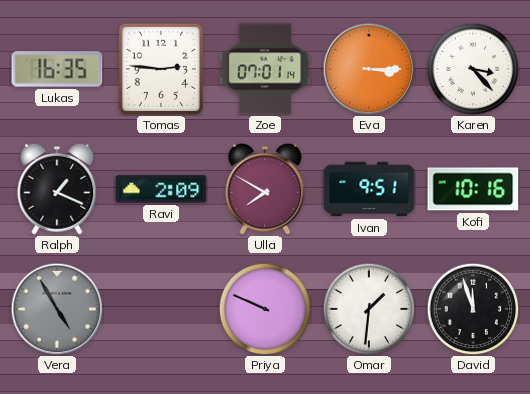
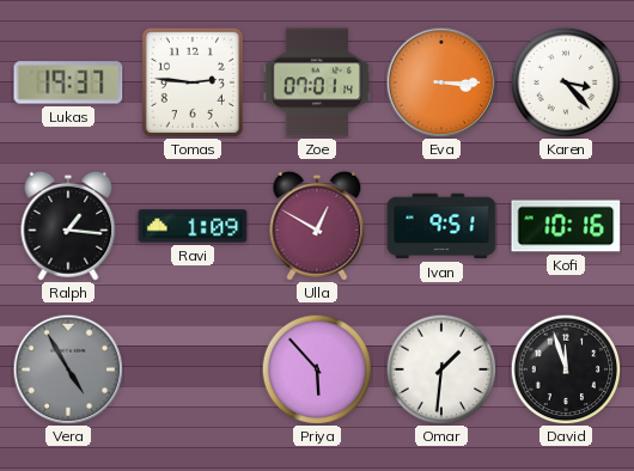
Lukas: 16:35 -> 19:37
Ralph: 1:19 -> 1:16
Ravi: 2:09 -> 1:09
Ulla: 7:50 -> 12:50
Priya: 9:49 -> 5:53
